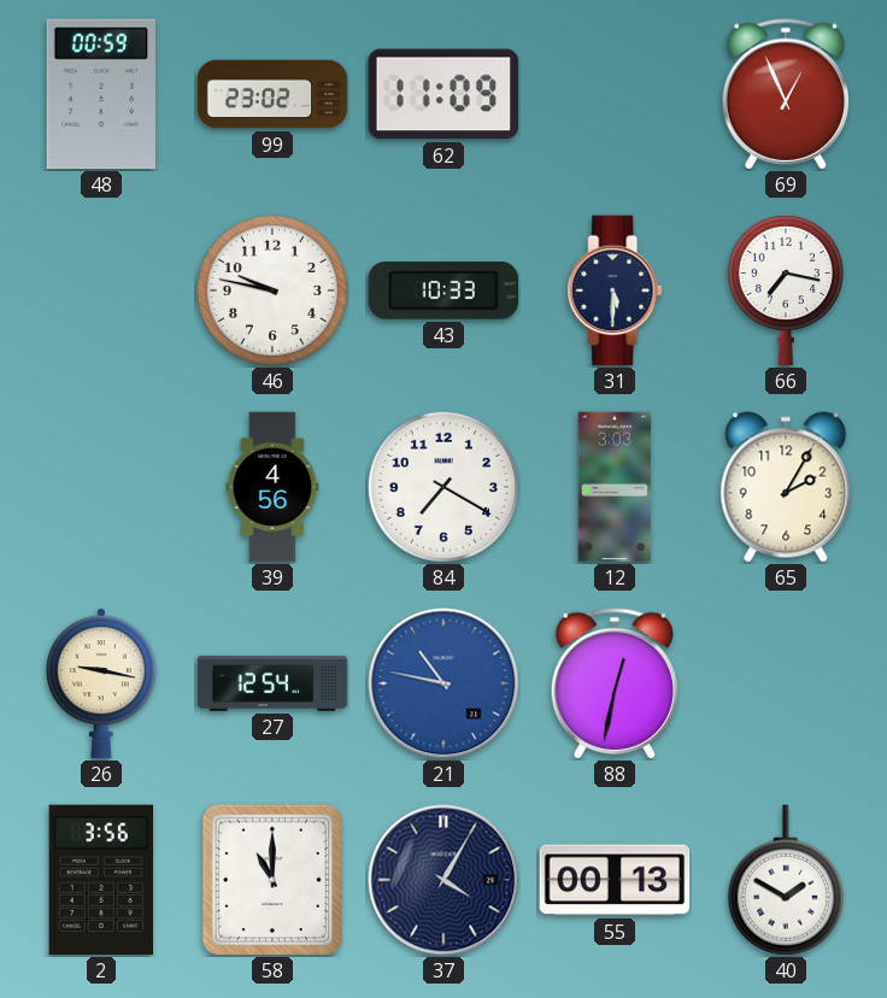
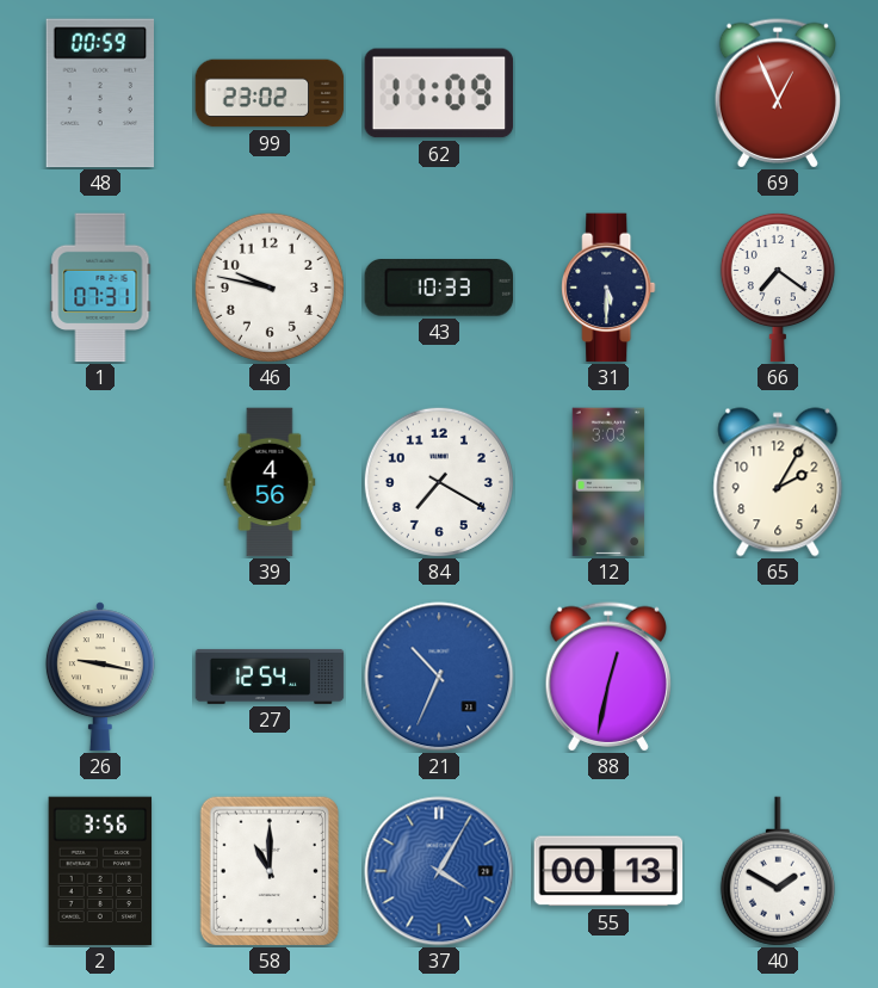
1: none -> 07:31
66: 7:17 -> 7:21
21: 10:47 -> 10:34
37 dial: navy -> blue
